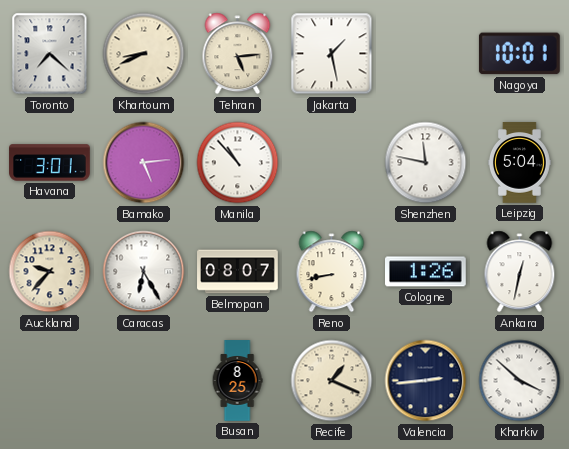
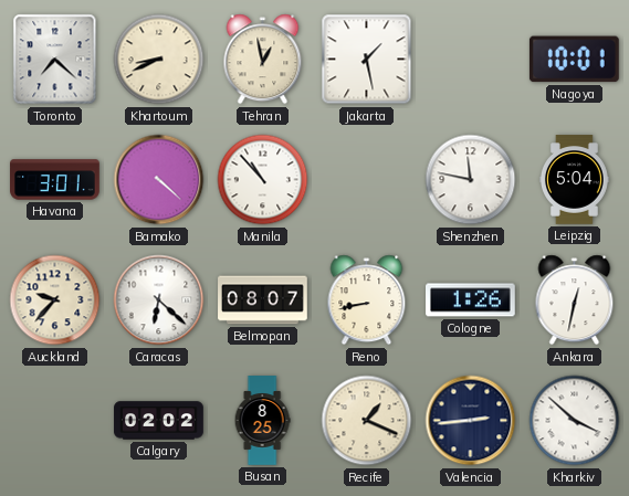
Tehran: 5:14 -> 12:58
Bamako: 5:14 -> 4:22
Caracas: 6:25 -> 6:22
Calgary: none -> 02:02
